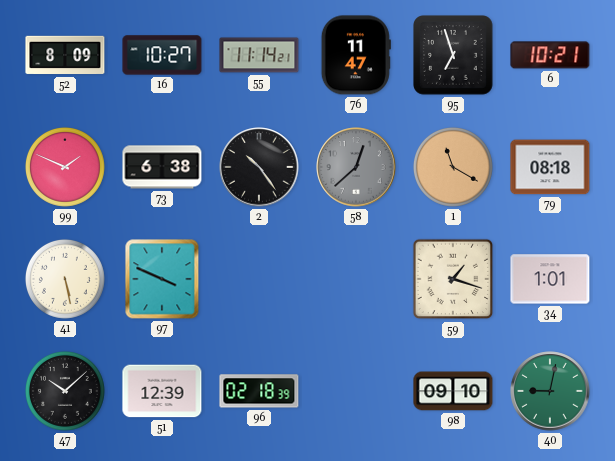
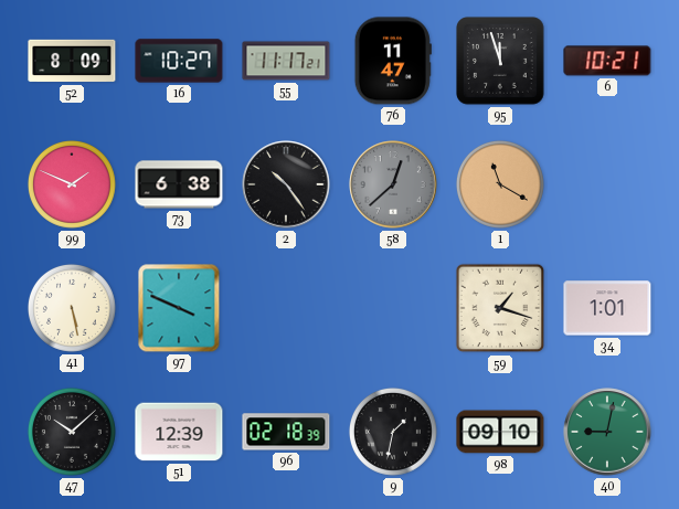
55: 11:14 -> 11:17
95: 6:57 -> 11:57
79: 08:18 -> none
9: none -> 1:32
